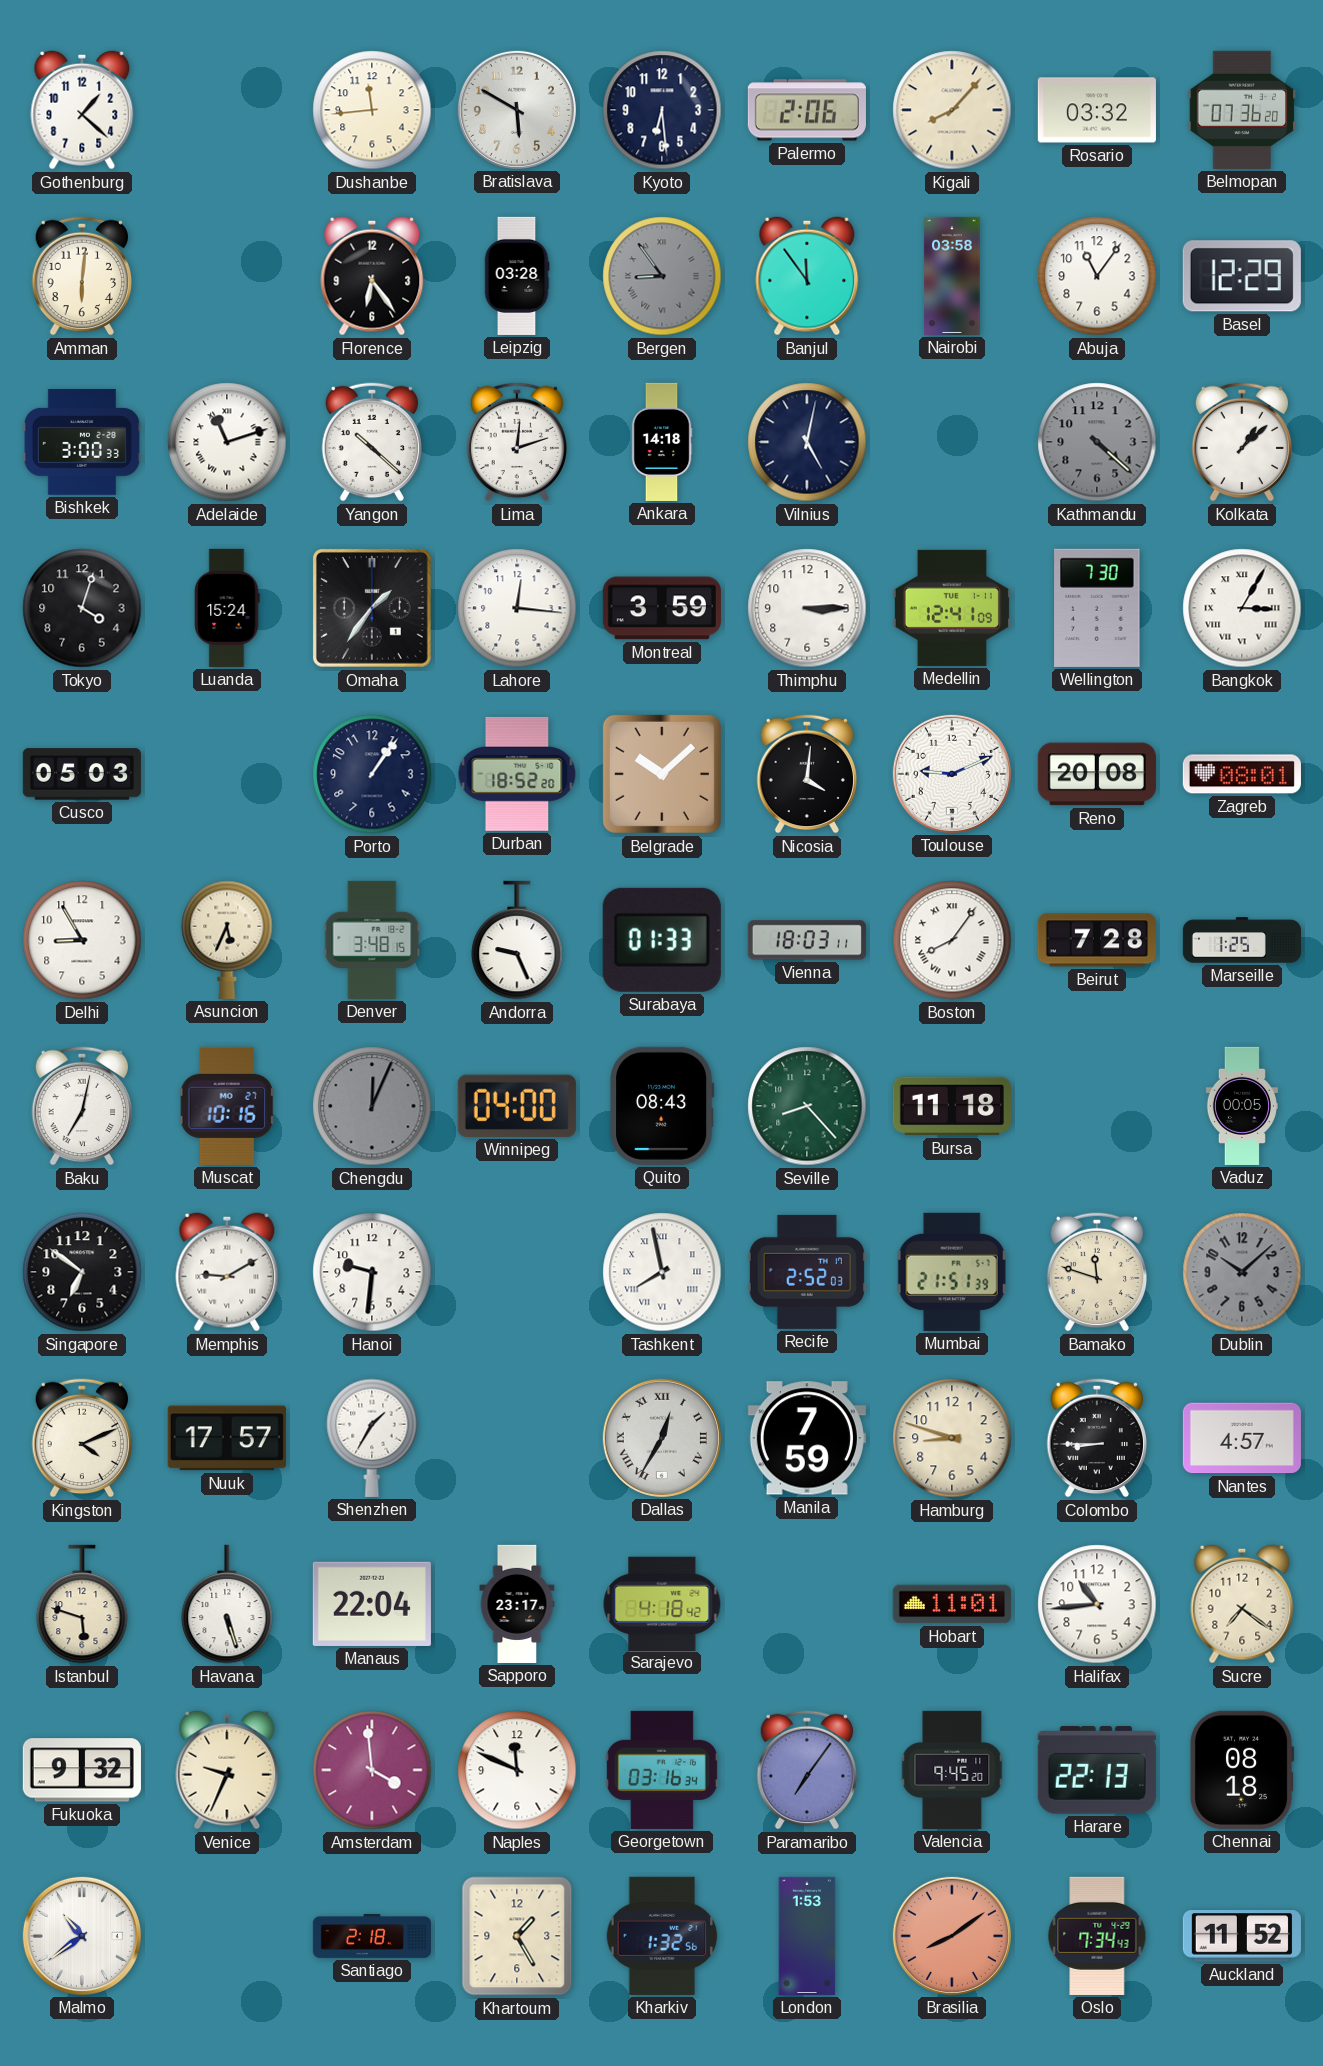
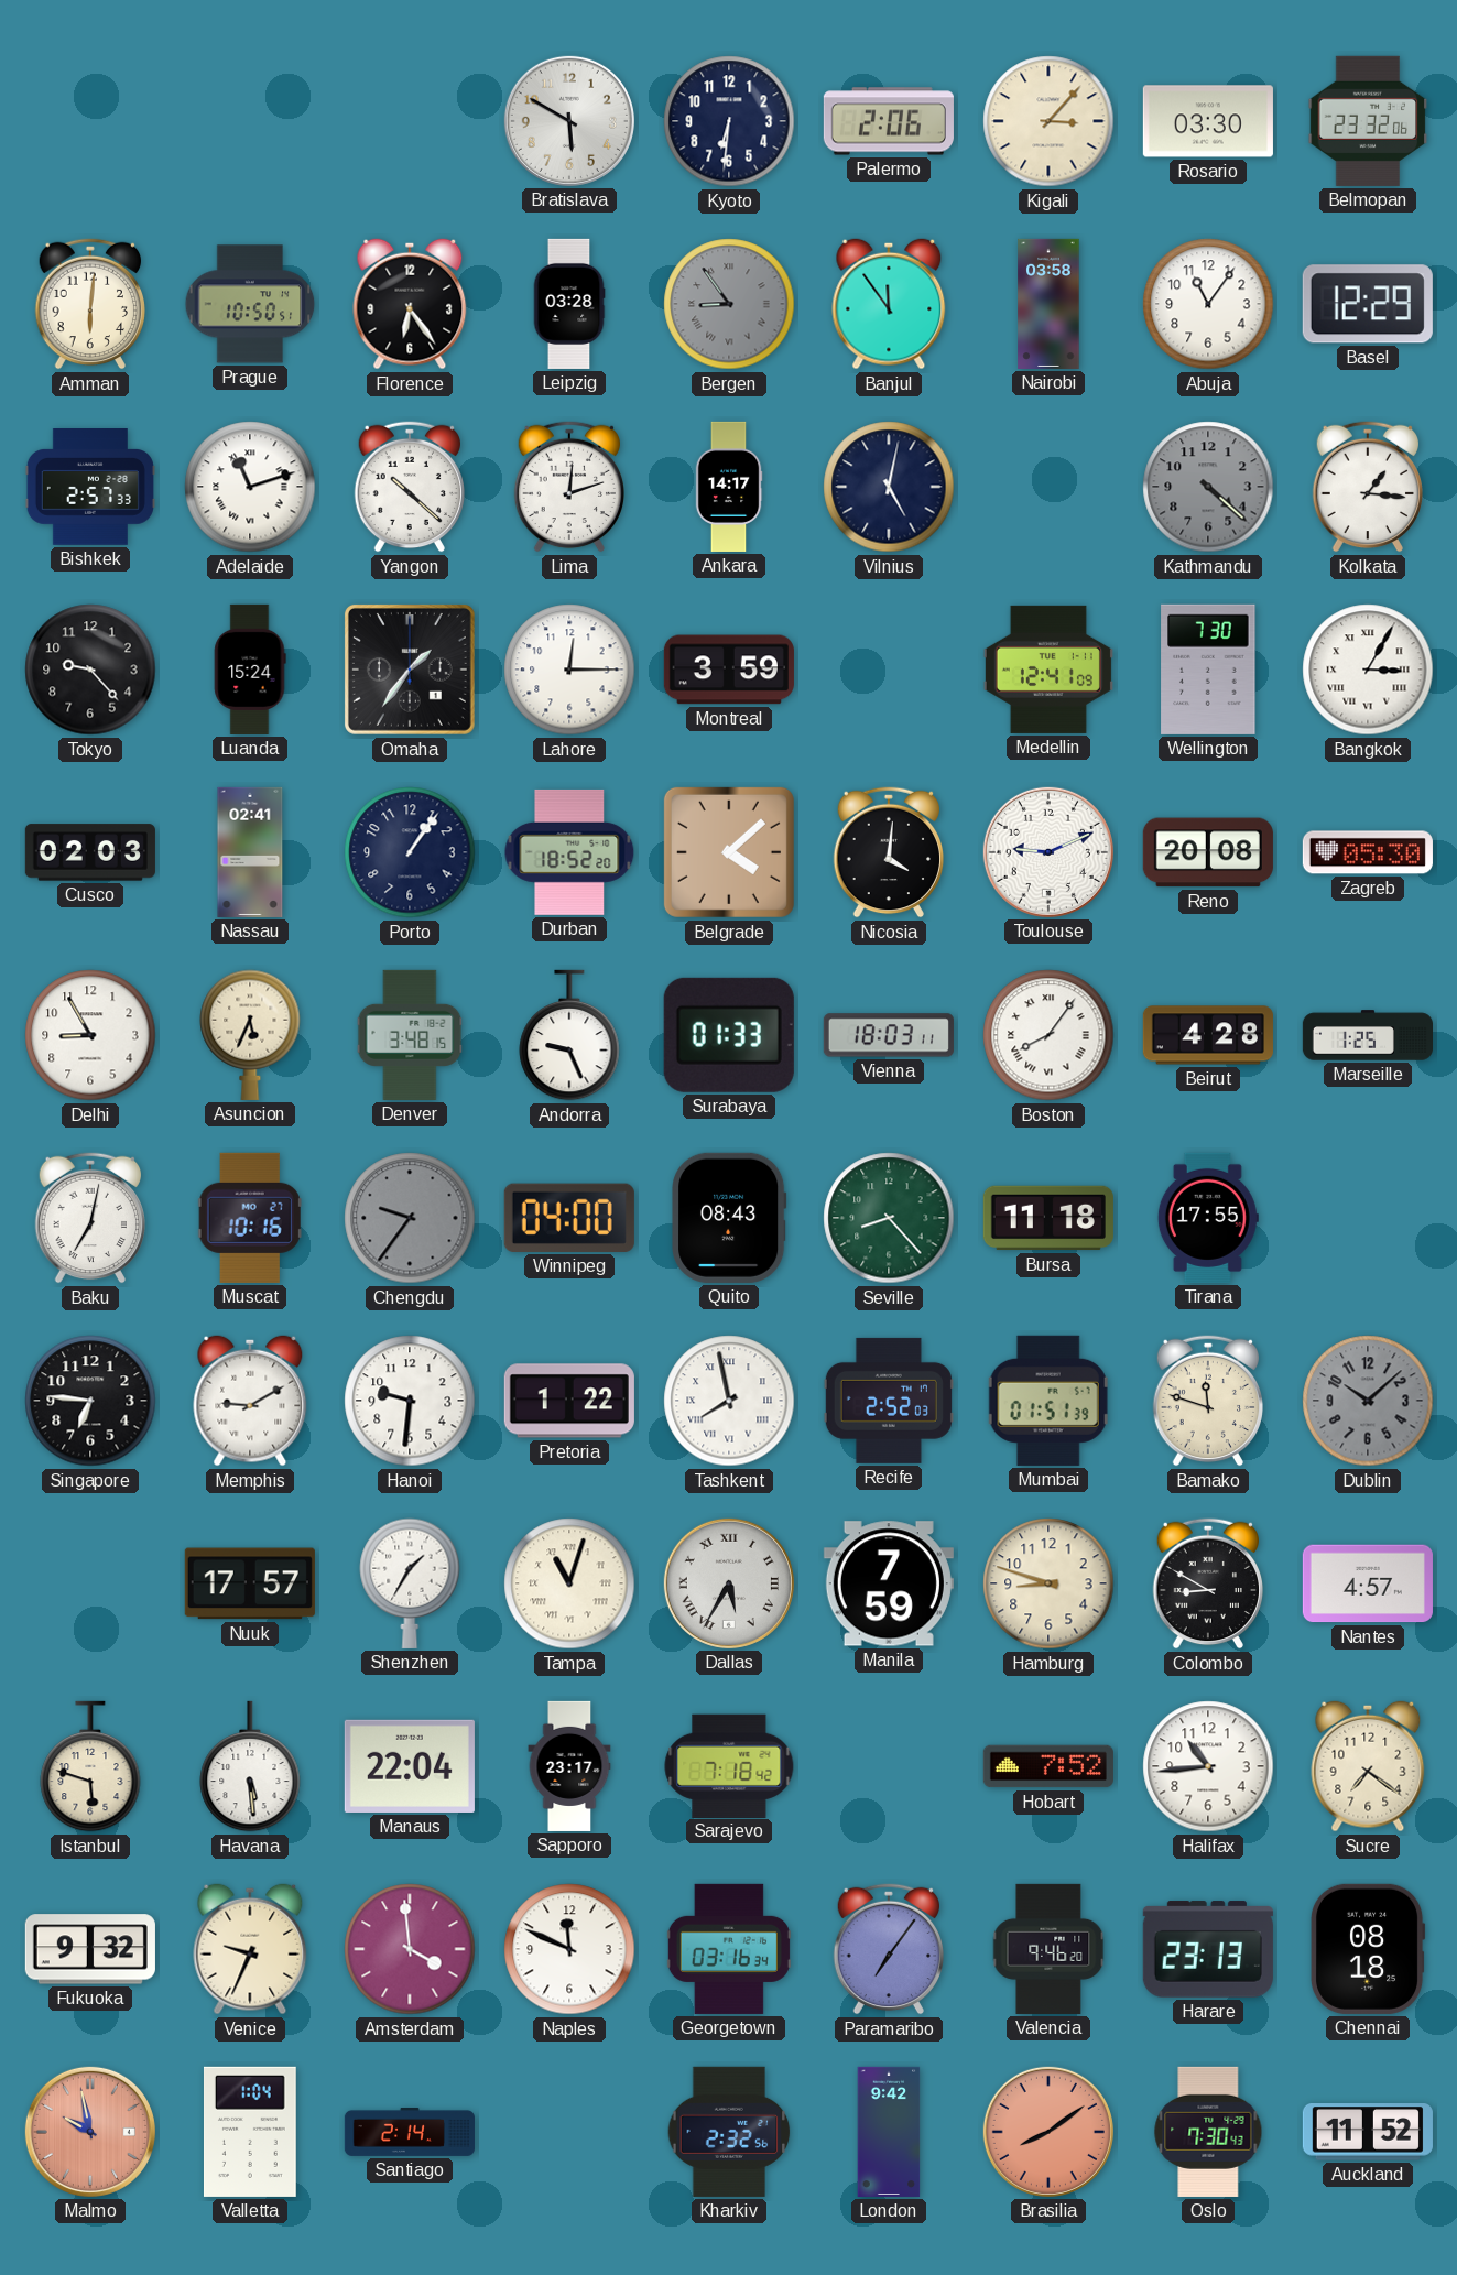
Gothenburg: 1:22 -> none
Dushanbe: 11:44 -> none
Kyoto: 6:29 -> 6:31
Kigali: 8:07 -> 3:07
Rosario: 03:32 -> 03:30
Belmopan: 07:36 -> 23:32
Prague: none -> 10:50
Bishkek: 3:00 -> 2:57
Ankara: 14:18 -> 14:17
Kolkata: 1:08 -> 1:16
Tokyo: 4:03 -> 9:23
Lahore: 12:16 -> 12:15
Thimphu: 3:15 -> none
Cusco: 05:03 -> 02:03
Nassau: none -> 02:41
Belgrade: 10:08 -> 4:08
Zagreb: 08:01 -> 05:30
Beirut: 7:28 -> 4:28
Chengdu: 12:04 -> 9:36
Tirana: none -> 17:55
Vaduz: 00:05 -> none
Singapore: 6:51 -> 6:46
Pretoria: none -> 1:22
Mumbai: 21:51 -> 01:51
Kingston: 4:11 -> none
Tampa: none -> 11:03
Dallas: 12:35 -> 5:35
Colombo: 8:45 -> 8:50
Havana: 5:27 -> 5:29
Sarajevo: 4:18 -> 7:18
Hobart: 11:01 -> 7:52
Valencia: 9:45 -> 9:46
Harare: 22:13 -> 23:13
Malmo: 10:39 -> 9:58
Malmo dial: white -> salmon
Valletta: none -> 1:04
Santiago: 2:18 -> 2:14
Khartoum: 1:25 -> none
Kharkiv: 1:32 -> 2:32
London: 1:53 -> 9:42
Oslo: 7:34 -> 7:30
